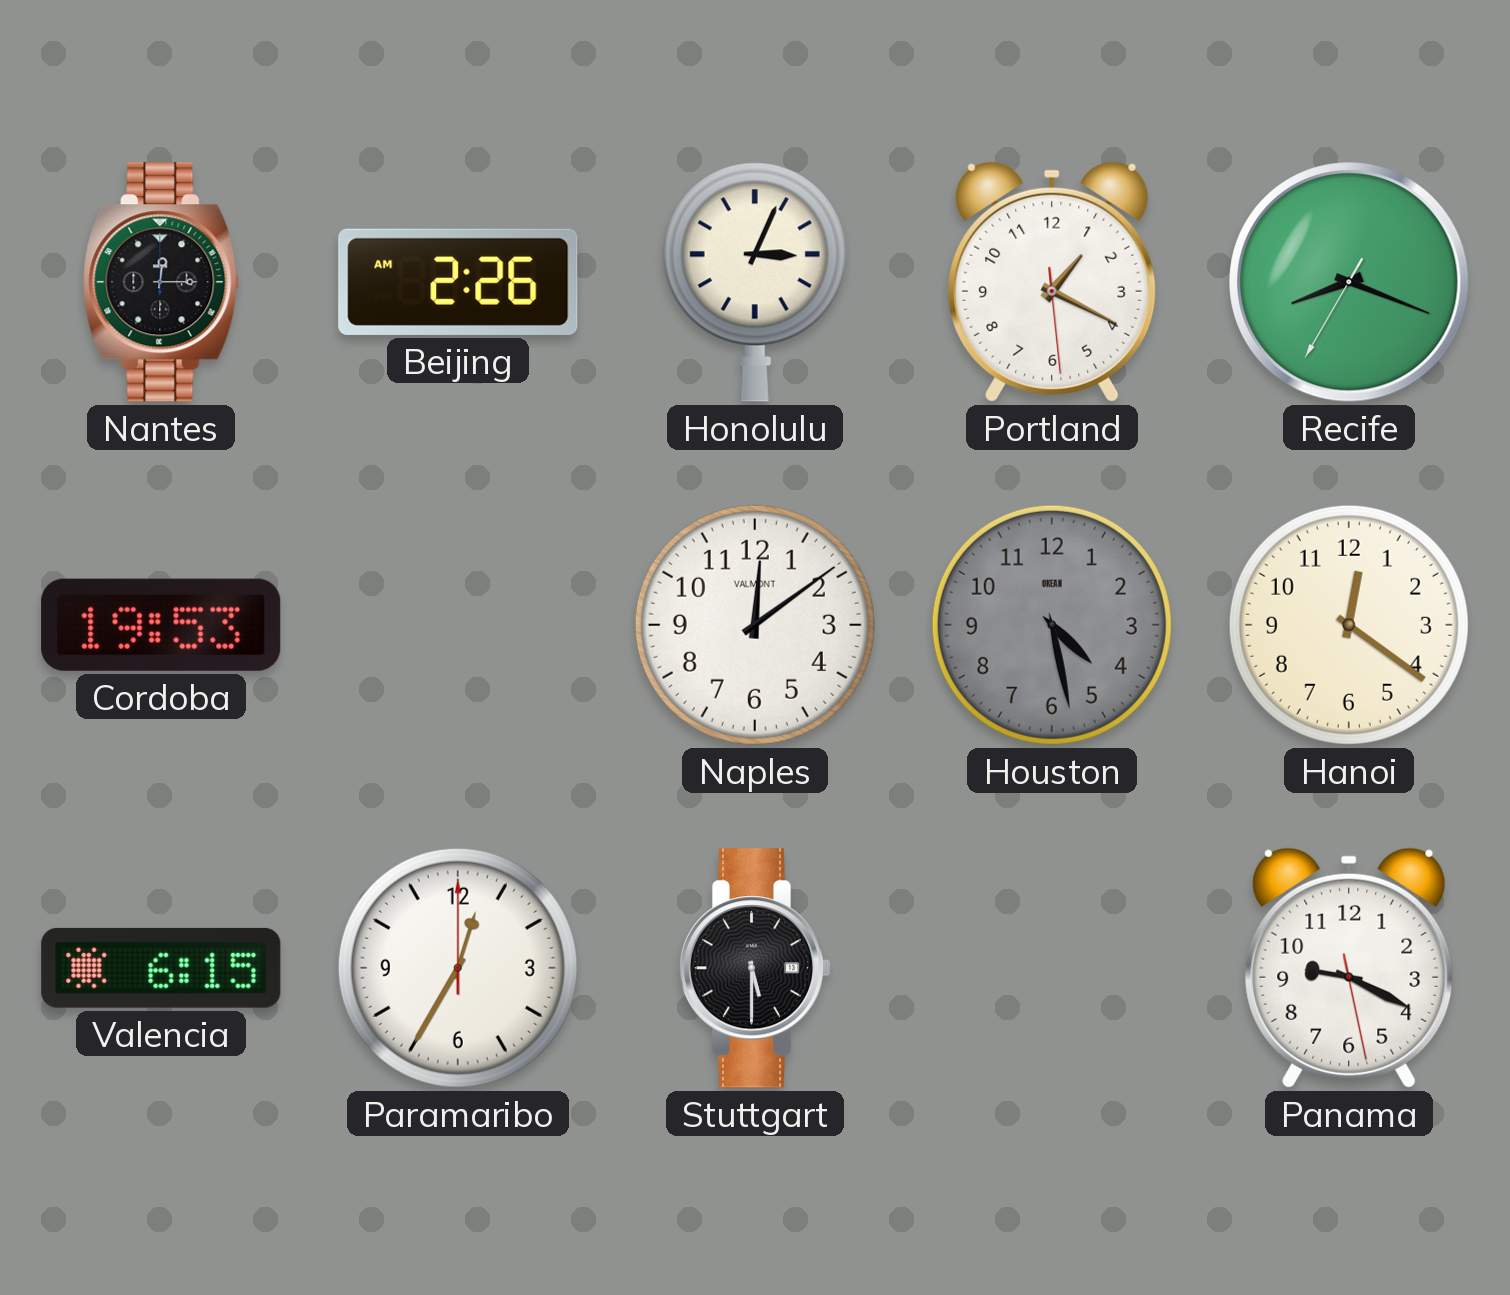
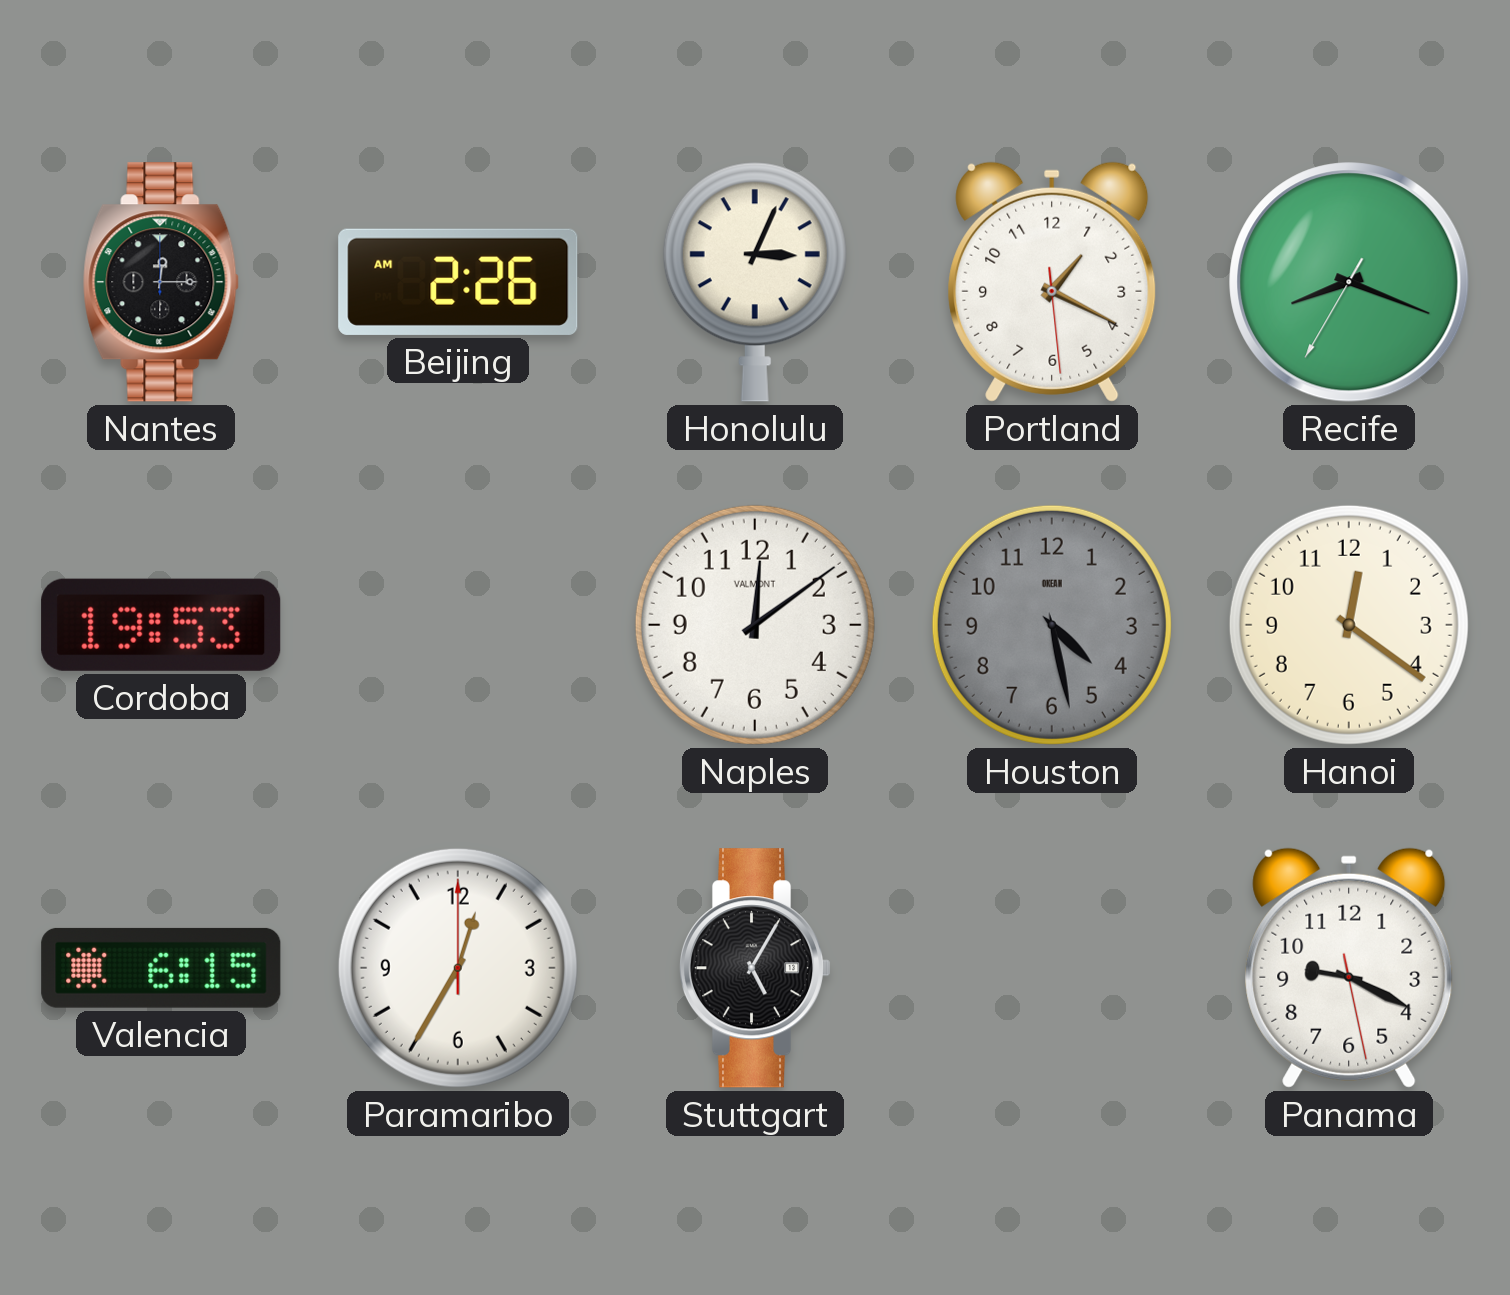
Stuttgart: 5:30 -> 5:05
